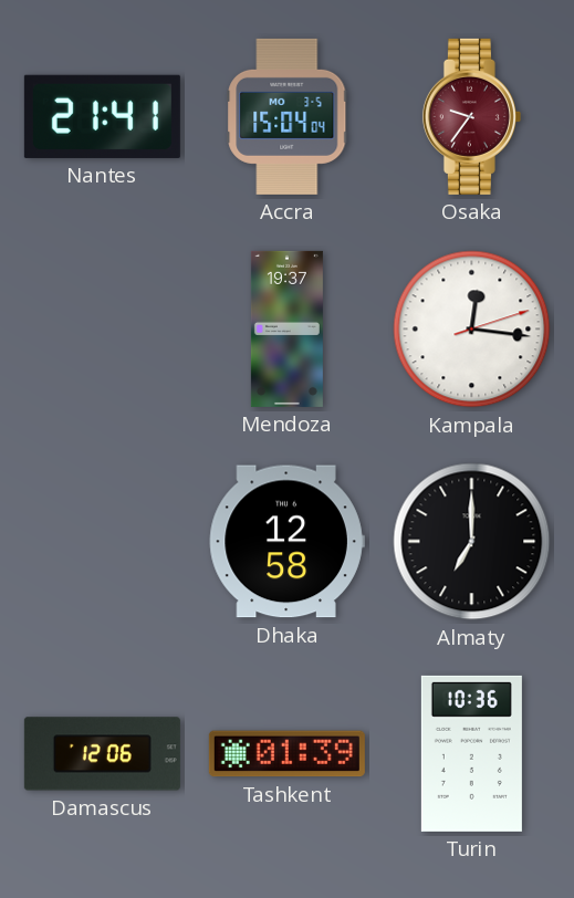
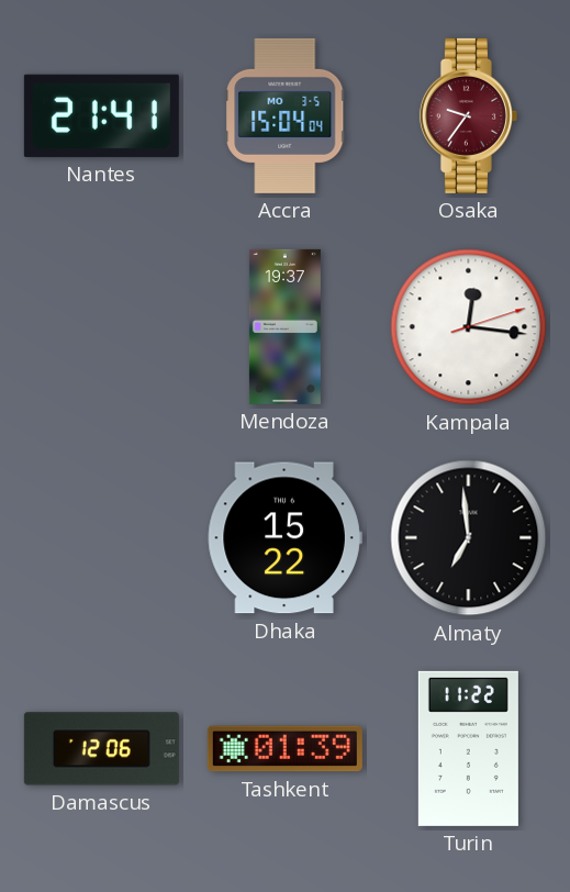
Dhaka: 12:58 -> 15:22
Almaty: 7:00 -> 6:59
Turin: 10:36 -> 11:22
